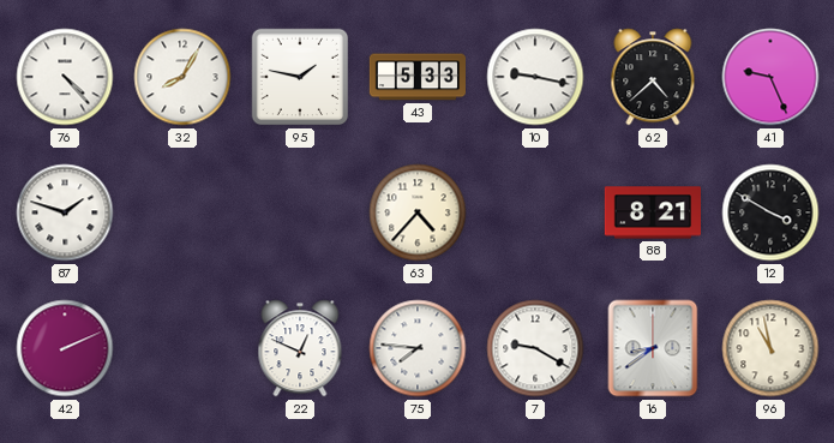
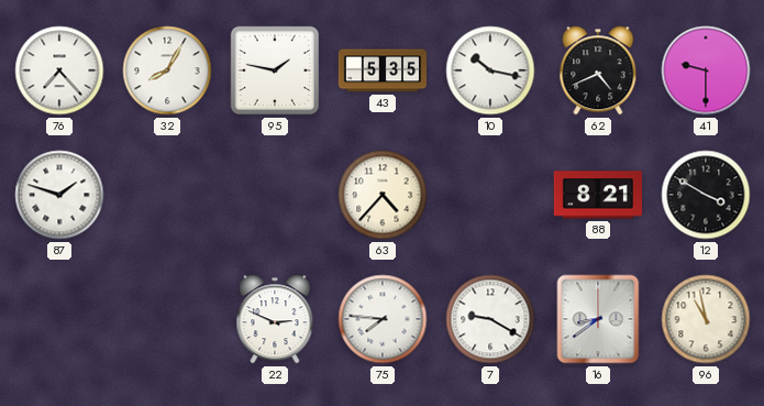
76: 4:23 -> 7:23
43: 5:33 -> 5:35
10: 9:17 -> 10:17
62: 4:38 -> 4:41
41: 9:26 -> 9:30
42: 2:11 -> none
22: 12:49 -> 2:49
